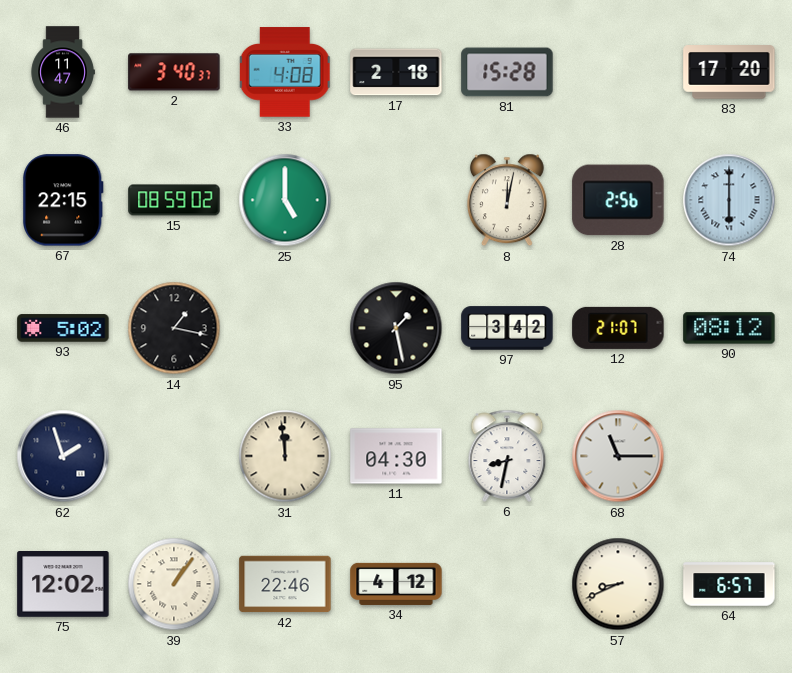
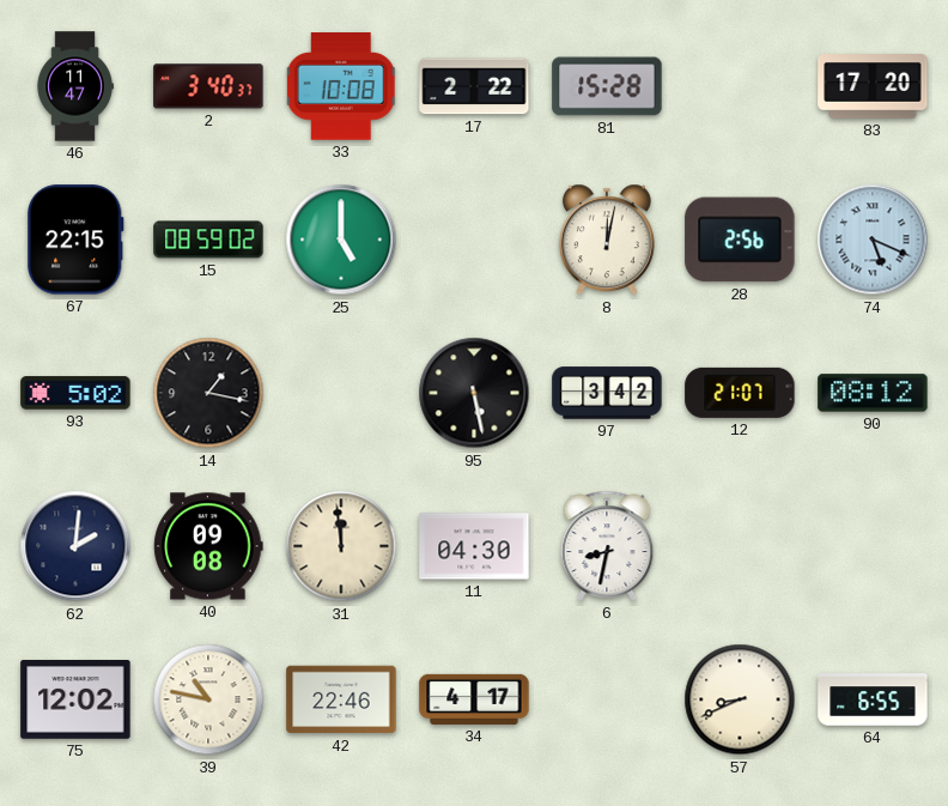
33: 4:08 -> 10:08
17: 2:18 -> 2:22
74: 6:00 -> 5:19
95: 1:28 -> 5:28
62: 1:57 -> 2:01
40: none -> 09:08
68: 11:15 -> none
39: 1:06 -> 10:47
34: 4:12 -> 4:17
64: 6:57 -> 6:55
